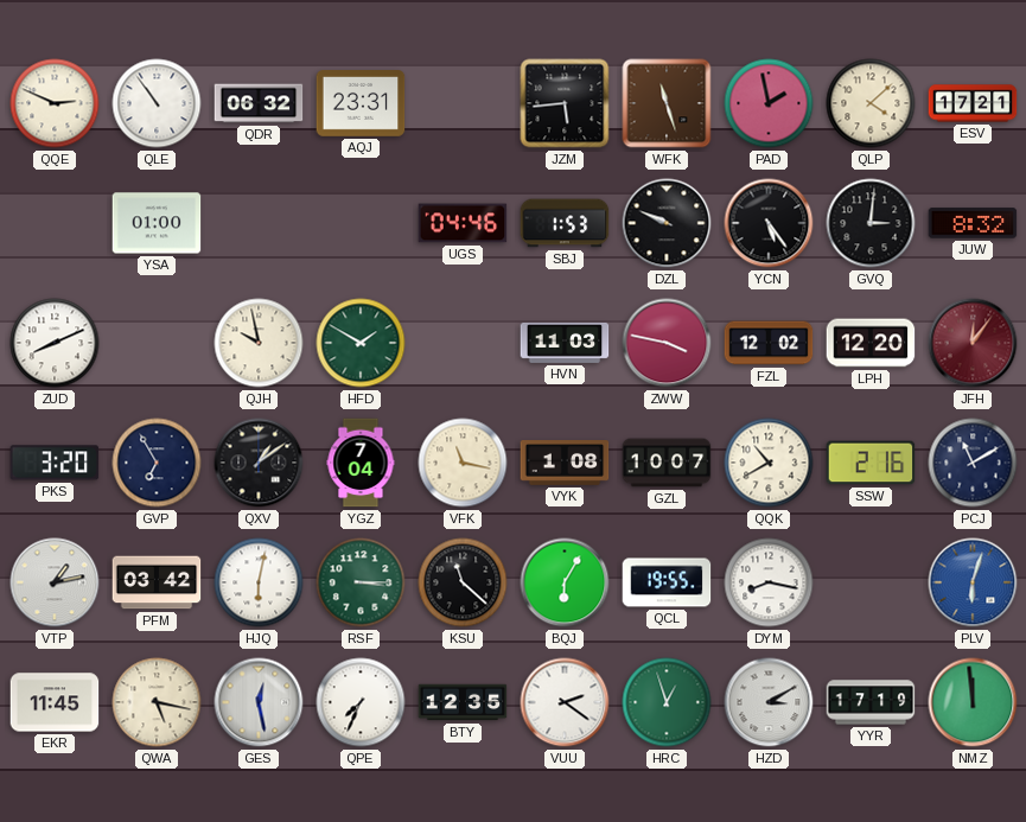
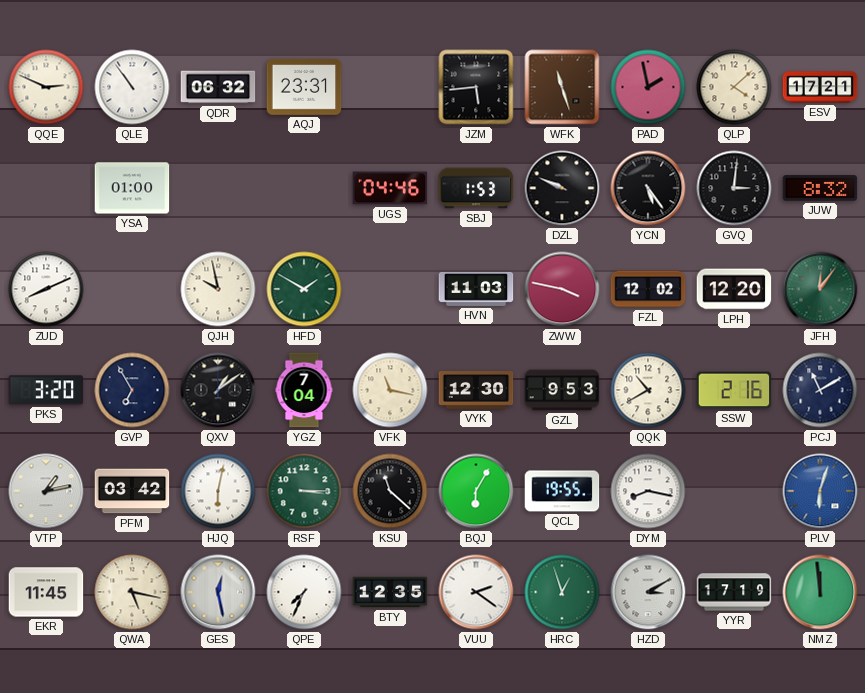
JFH dial: burgundy -> green
VYK: 1:08 -> 12:30
GZL: 10:07 -> 9:53
